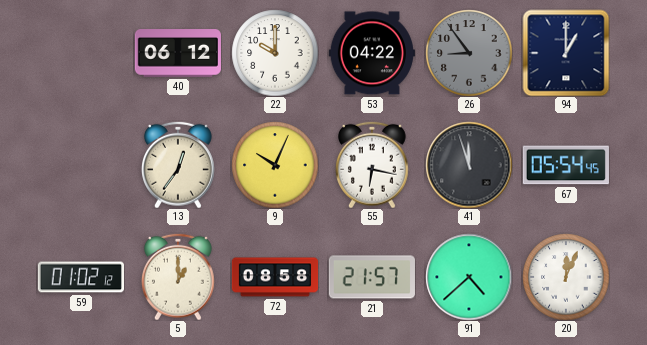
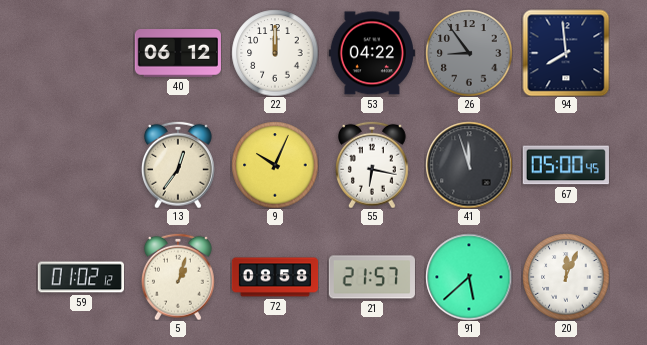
22: 10:00 -> 12:00
94: 1:00 -> 7:59
67: 05:54 -> 05:00
5: 1:00 -> 1:03
91: 4:38 -> 5:38
